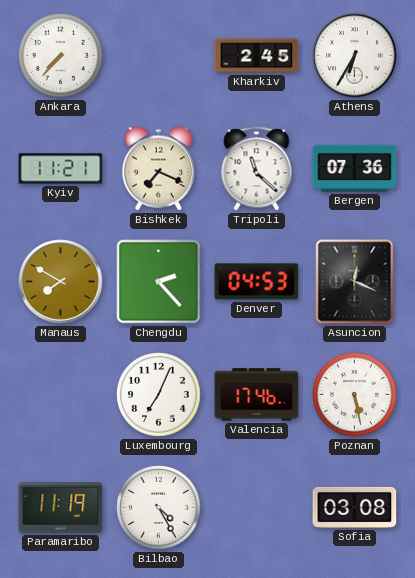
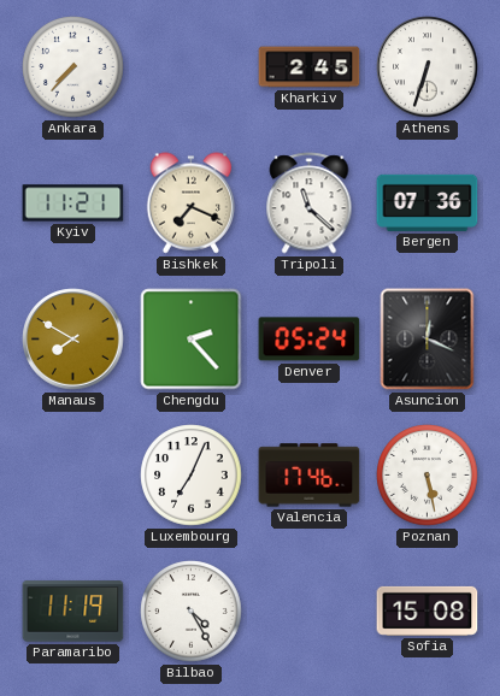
Athens: 6:35 -> 6:33
Denver: 04:53 -> 05:24
Sofia: 03:08 -> 15:08
